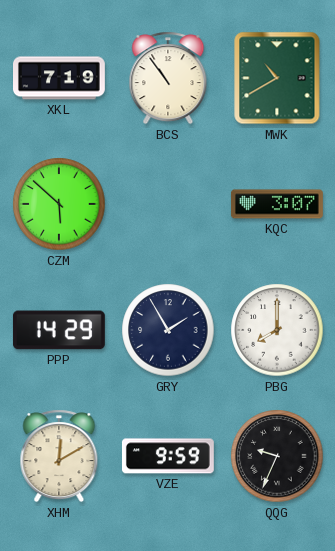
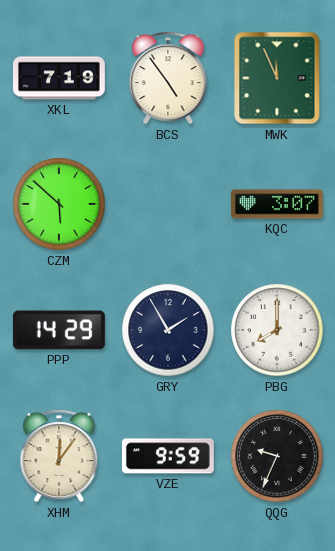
BCS: 10:54 -> 4:54
MWK: 10:40 -> 11:56
XHM: 12:10 -> 12:06
